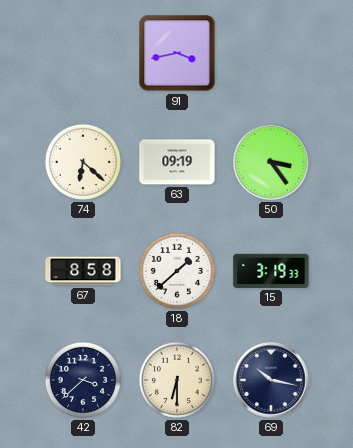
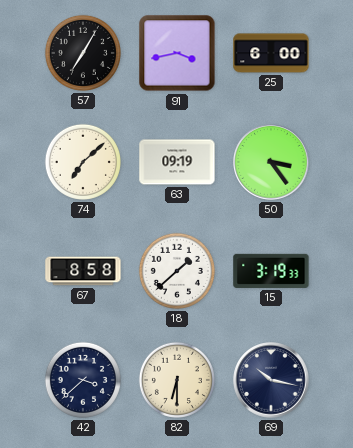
57: none -> 7:05
25: none -> 6:00
74: 6:22 -> 7:08
